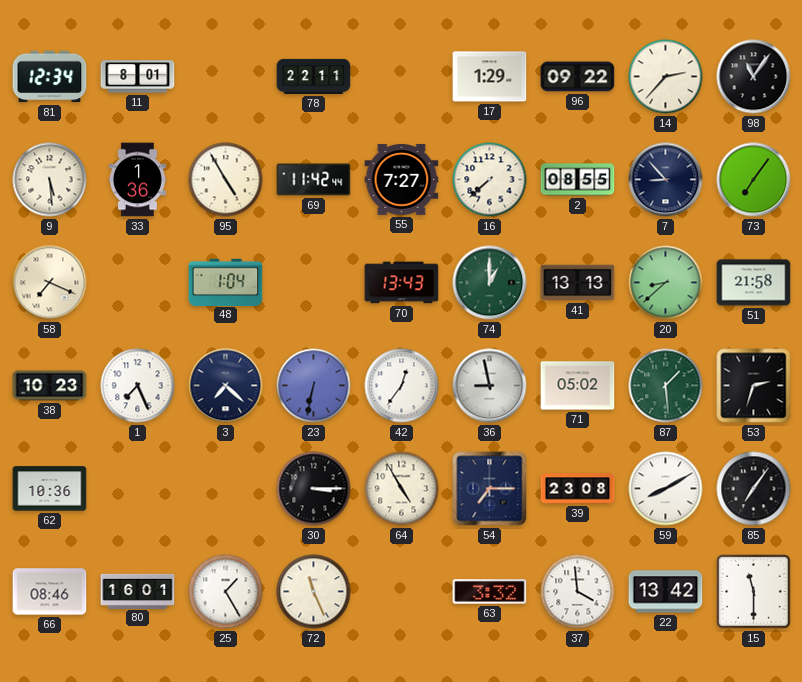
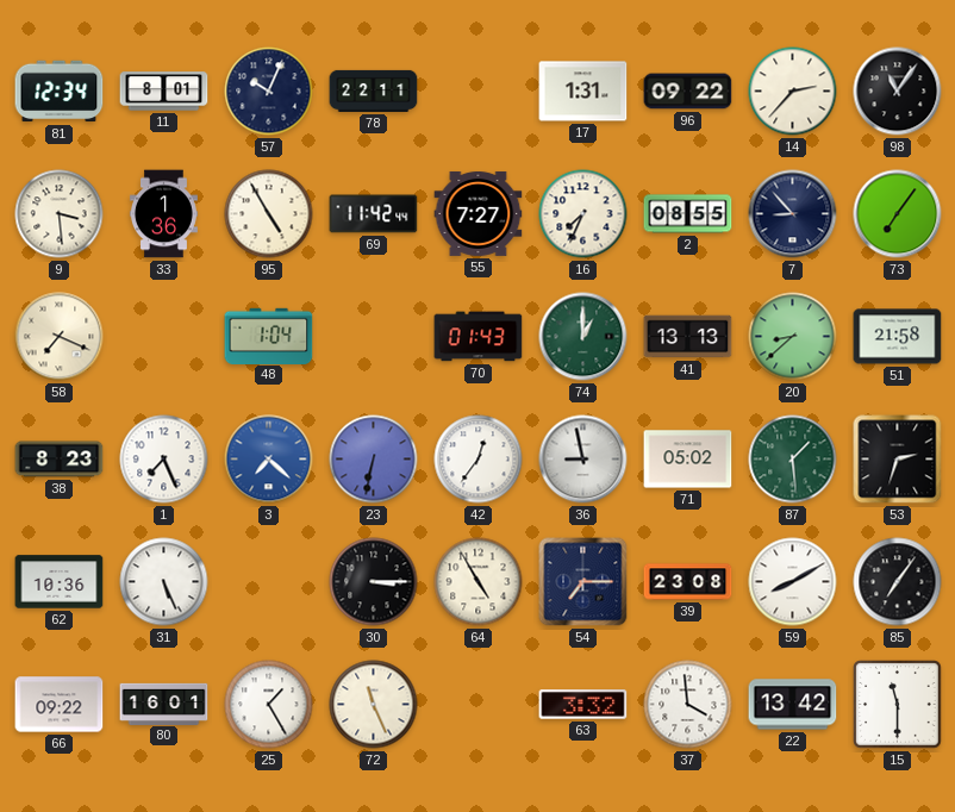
57: none -> 10:04
17: 1:29 -> 1:31
9: 5:29 -> 3:29
16: 7:38 -> 7:34
70: 13:43 -> 01:43
38: 10:23 -> 8:23
3 dial: navy -> blue
31: none -> 5:26
66: 08:46 -> 09:22
